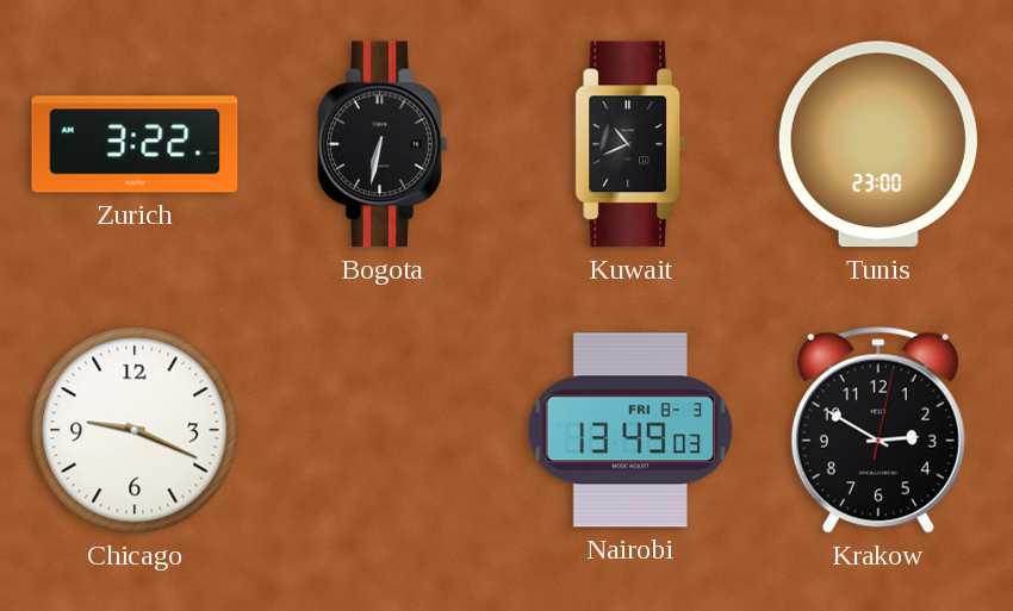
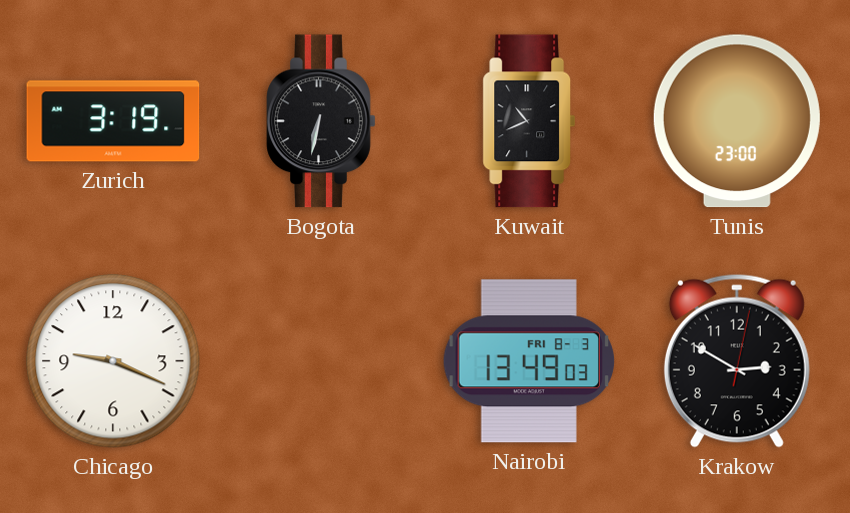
Zurich: 3:22 -> 3:19
